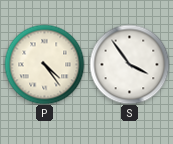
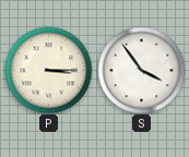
P: 4:24 -> 3:15
